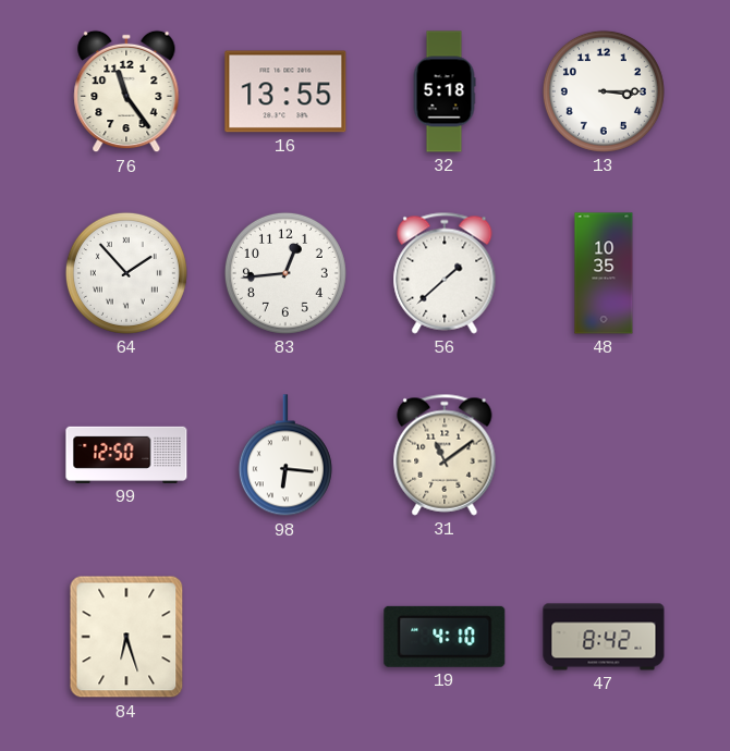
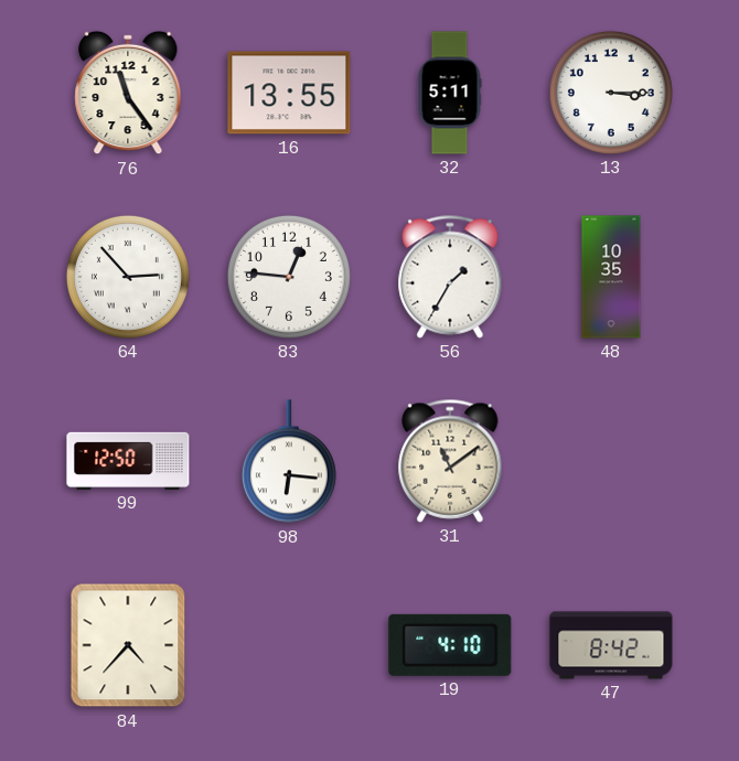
32: 5:18 -> 5:11
64: 1:53 -> 2:53
83: 12:44 -> 12:46
56: 1:38 -> 1:35
84: 6:27 -> 4:37
